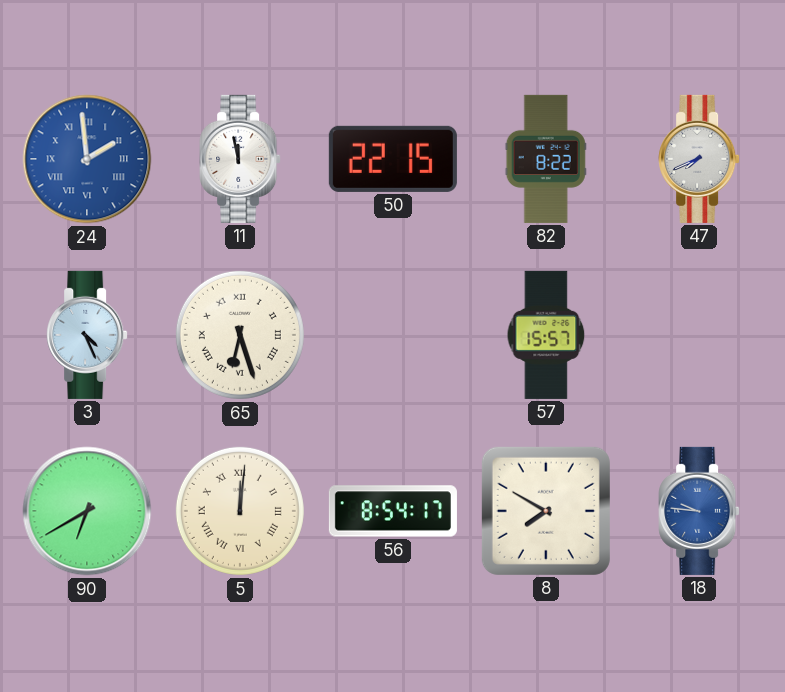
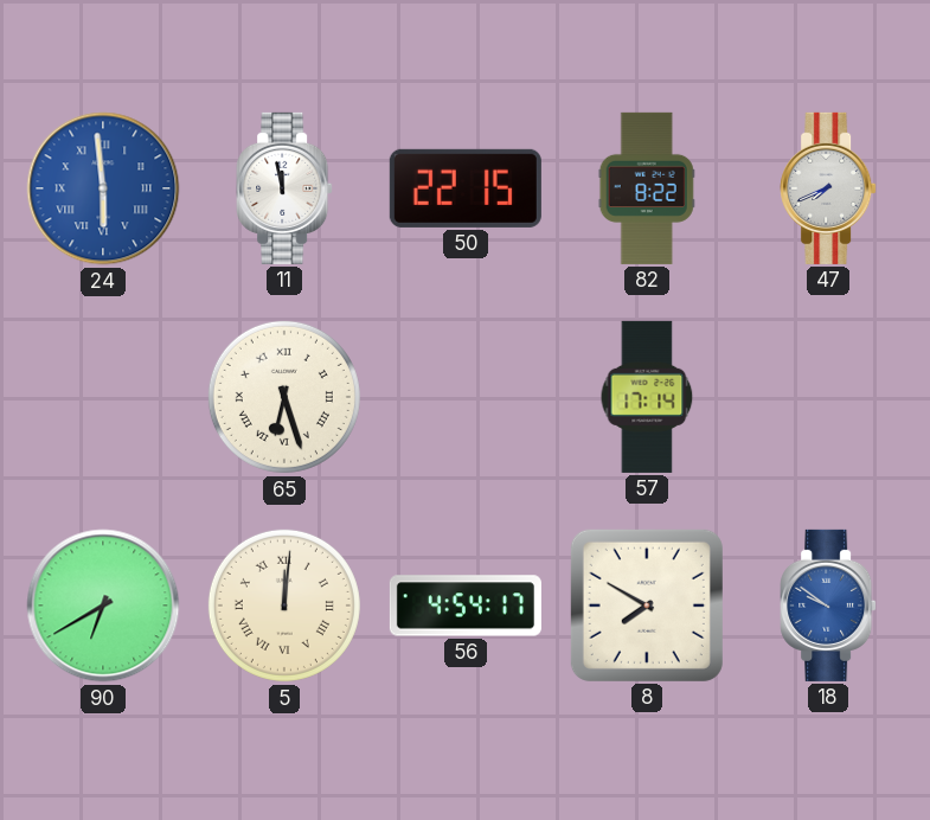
24: 1:59 -> 5:59
3: 4:26 -> none
57: 15:57 -> 17:14
56: 8:54 -> 4:54
18: 9:46 -> 9:51
